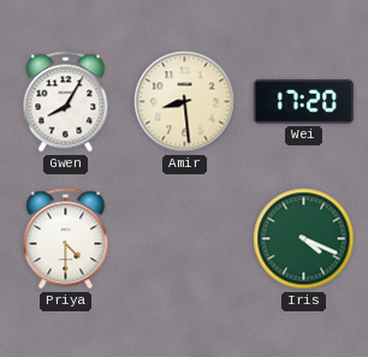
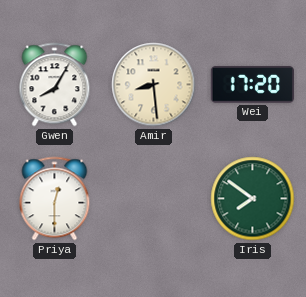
Priya: 4:30 -> 12:30
Iris: 4:19 -> 7:51
